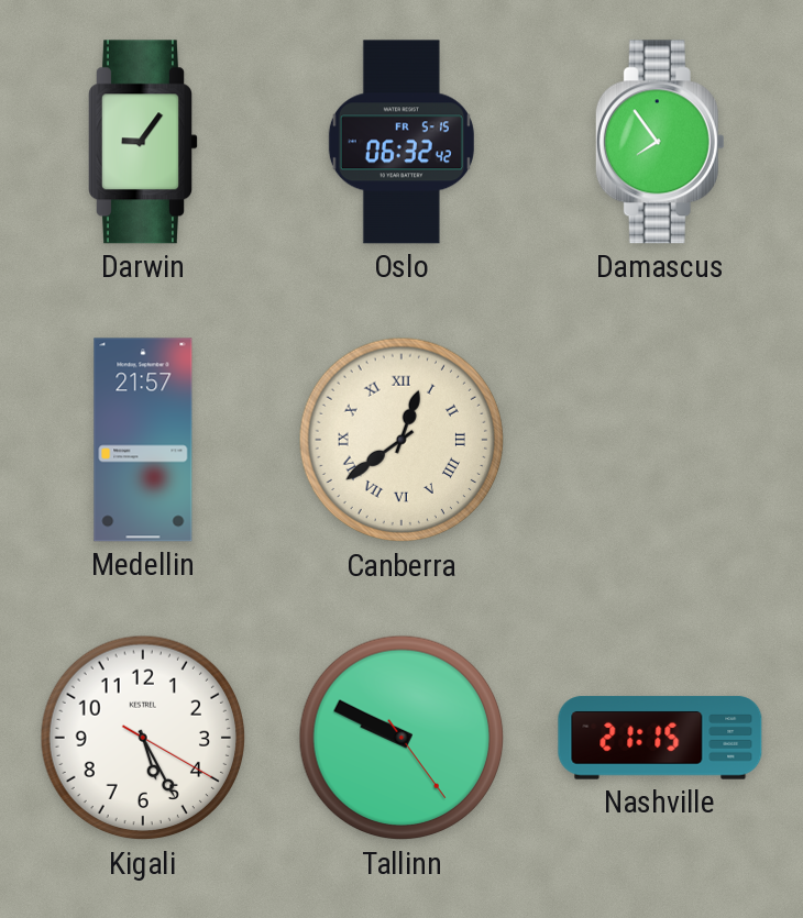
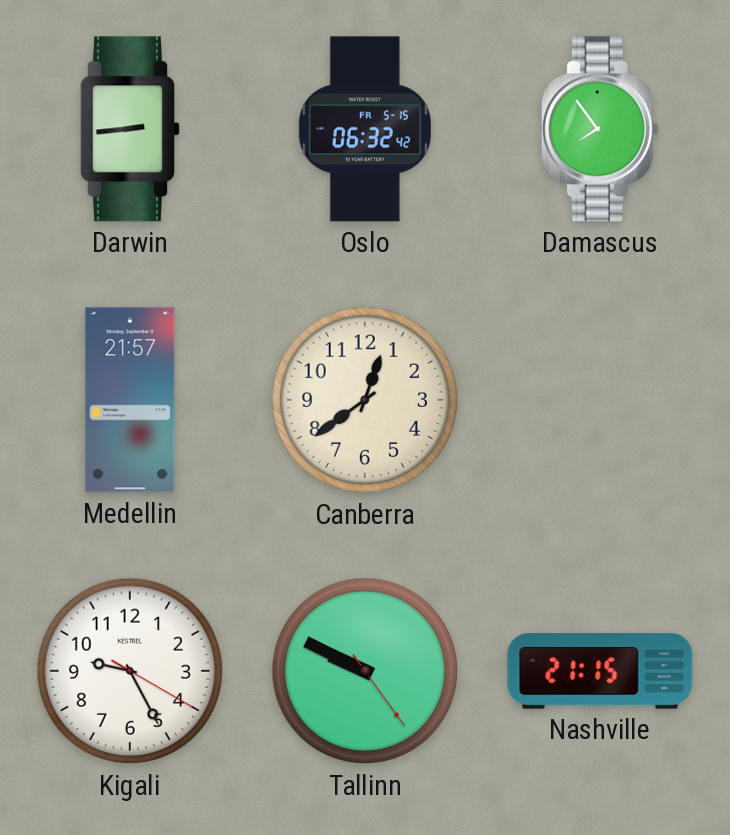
Darwin: 9:06 -> 2:44
Canberra numerals: Roman -> Arabic
Kigali: 5:25 -> 9:25
